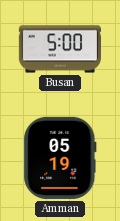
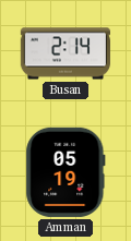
Busan: 5:00 -> 2:14
